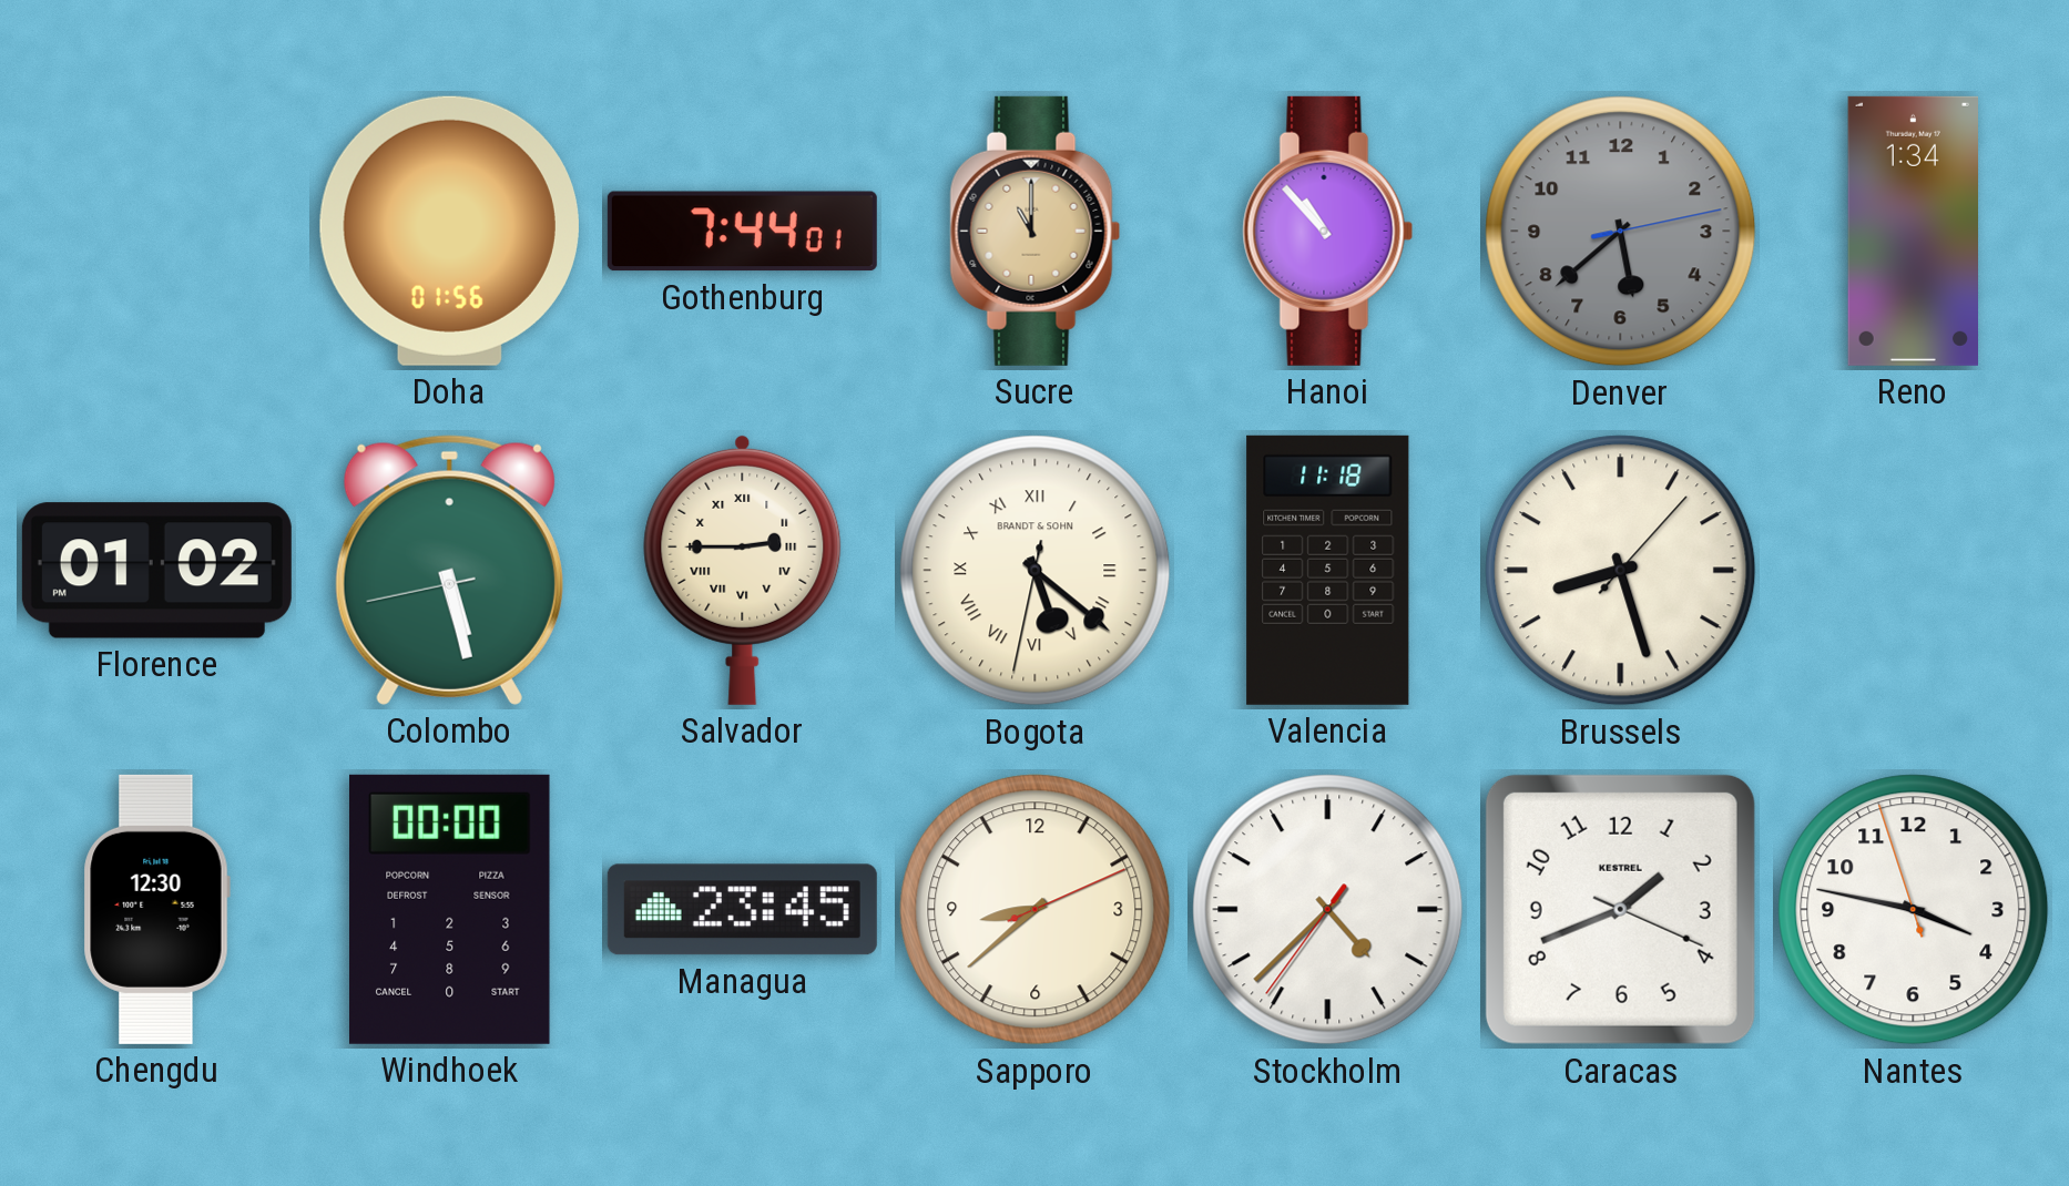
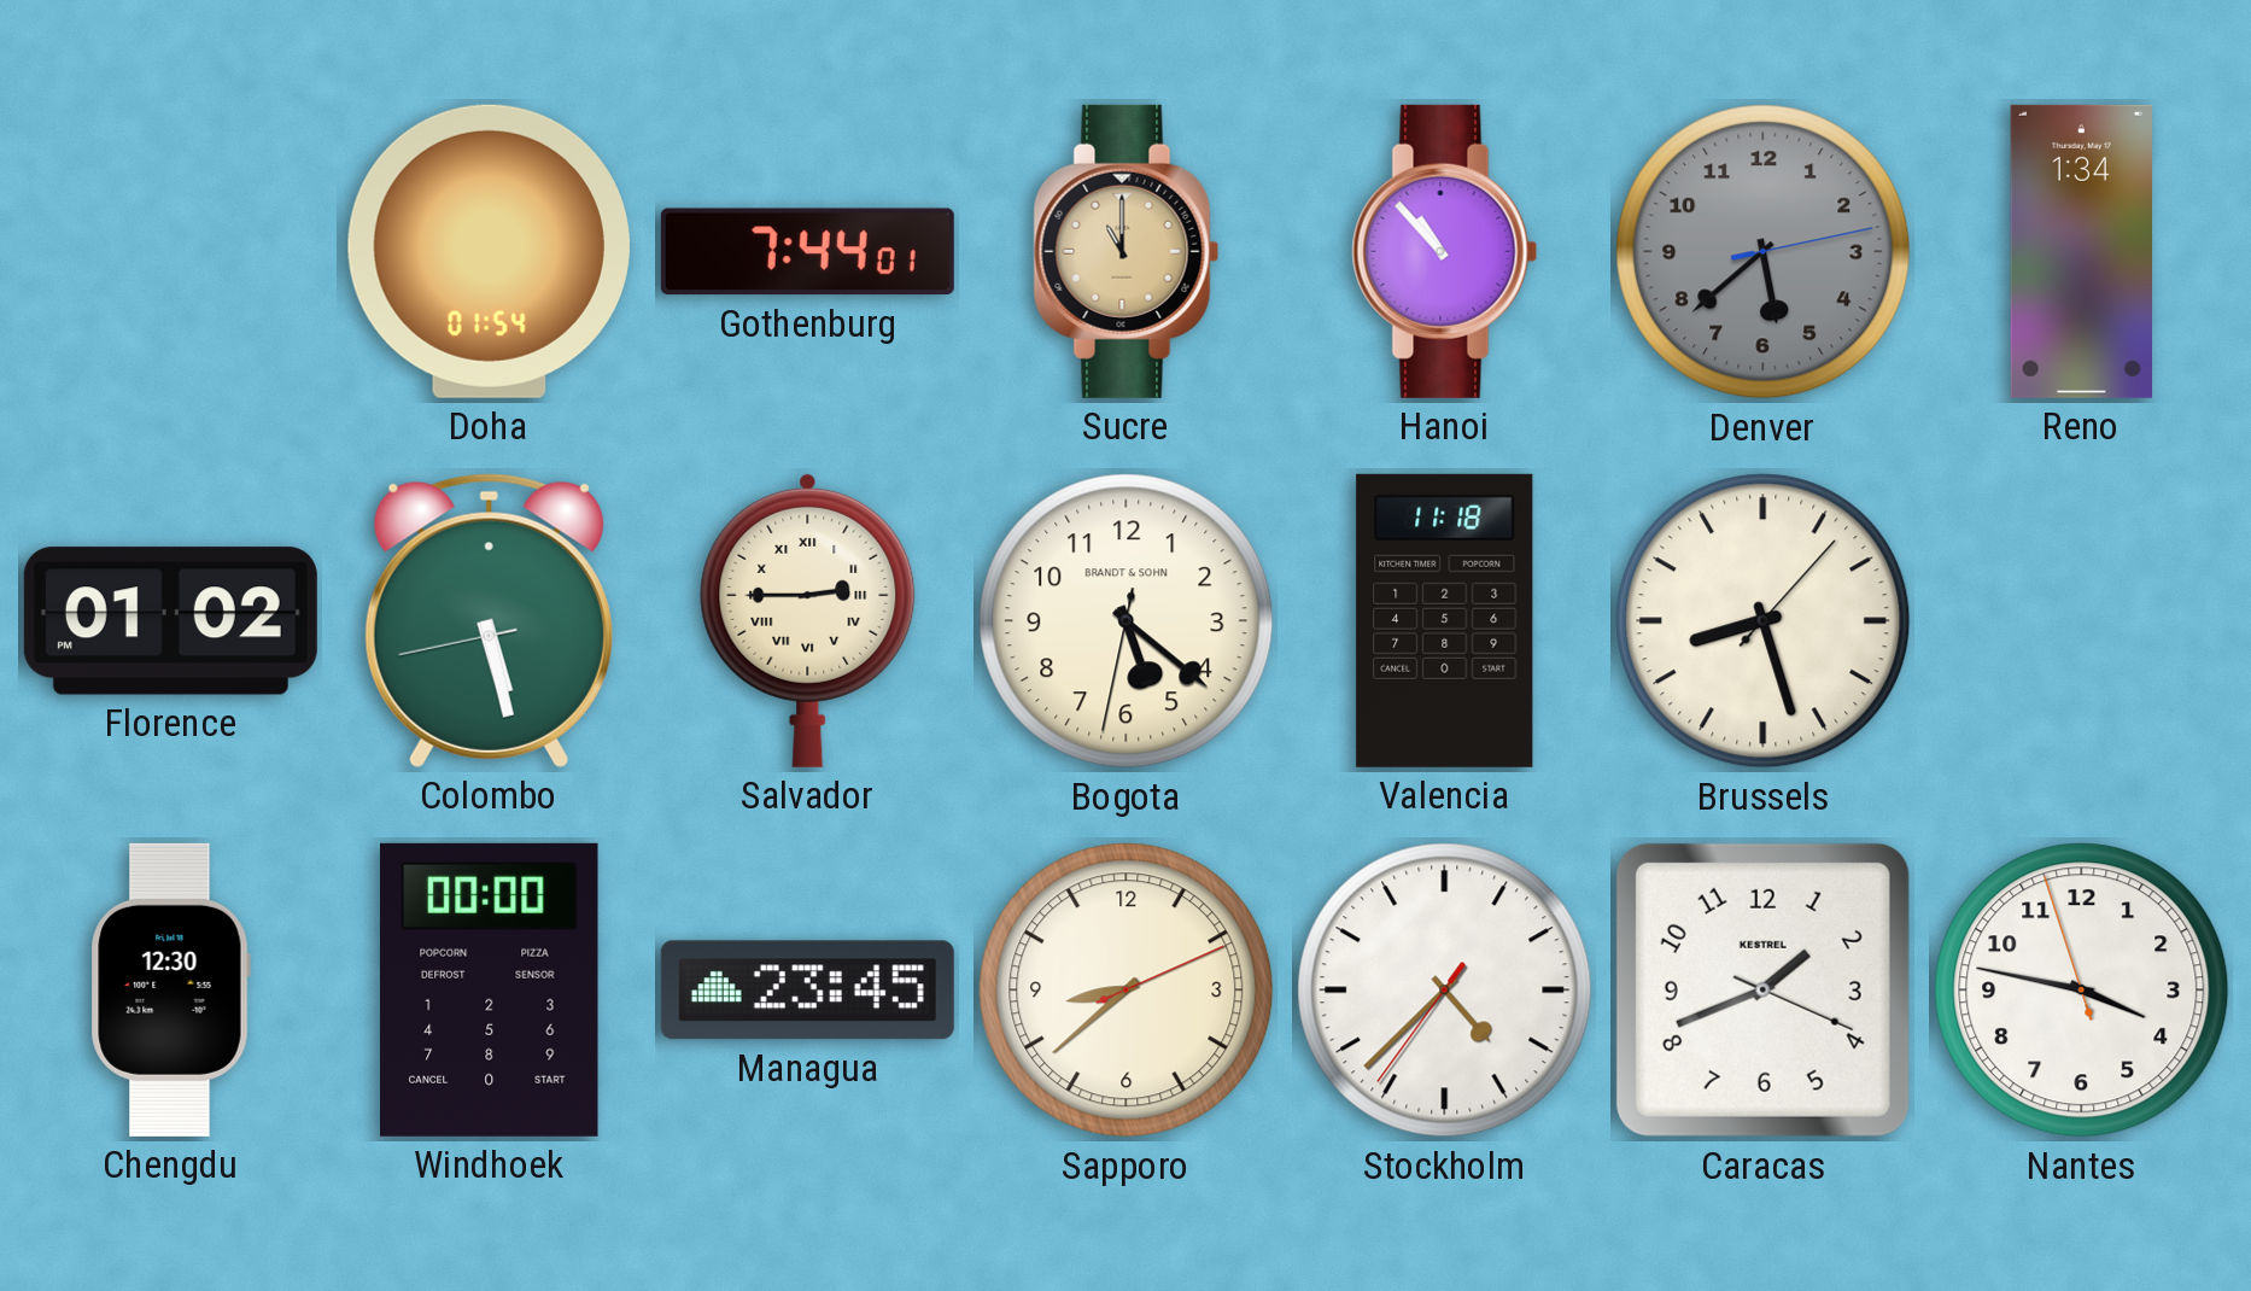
Doha: 01:56 -> 01:54
Bogota numerals: Roman -> Arabic
